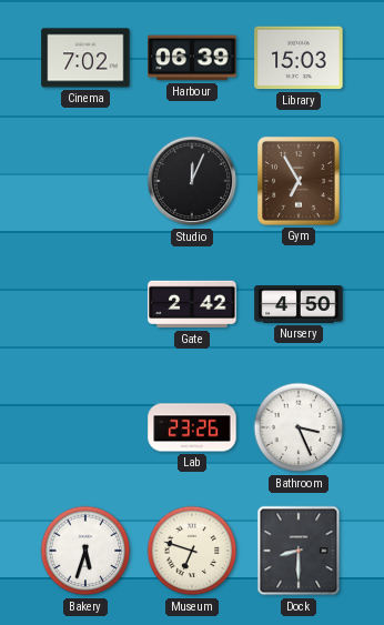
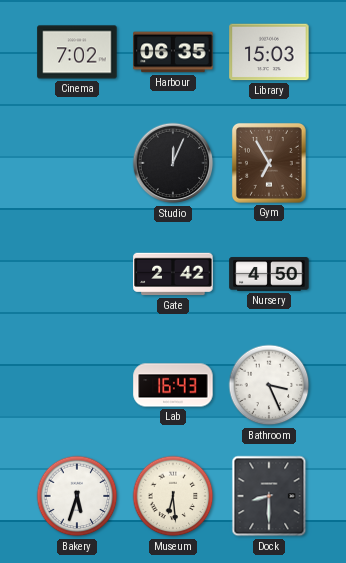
Harbour: 06:39 -> 06:35
Lab: 23:26 -> 16:43
Museum: 6:48 -> 6:29
